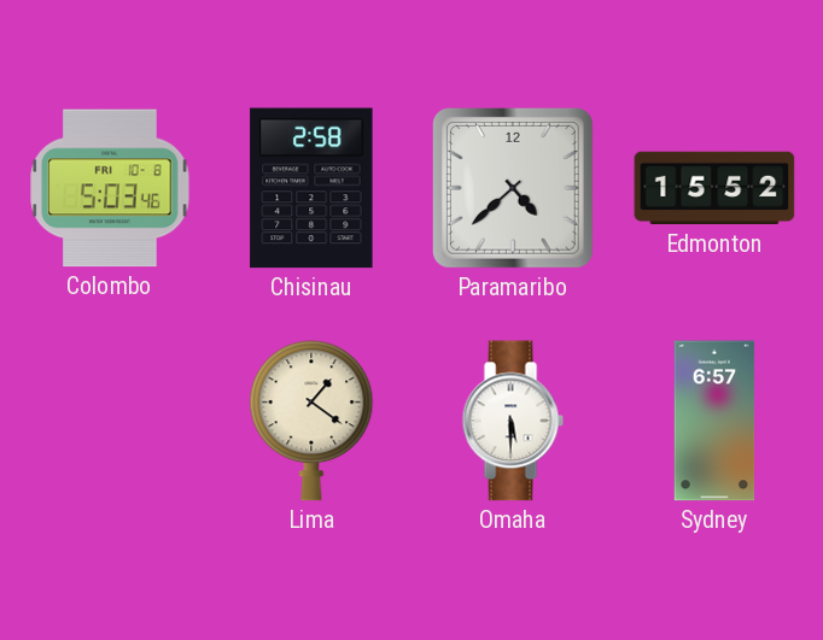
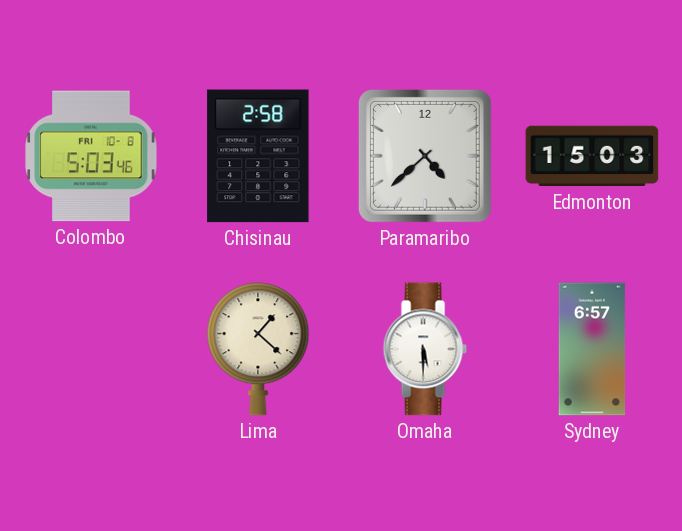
Edmonton: 15:52 -> 15:03
Lima: 1:21 -> 1:22
